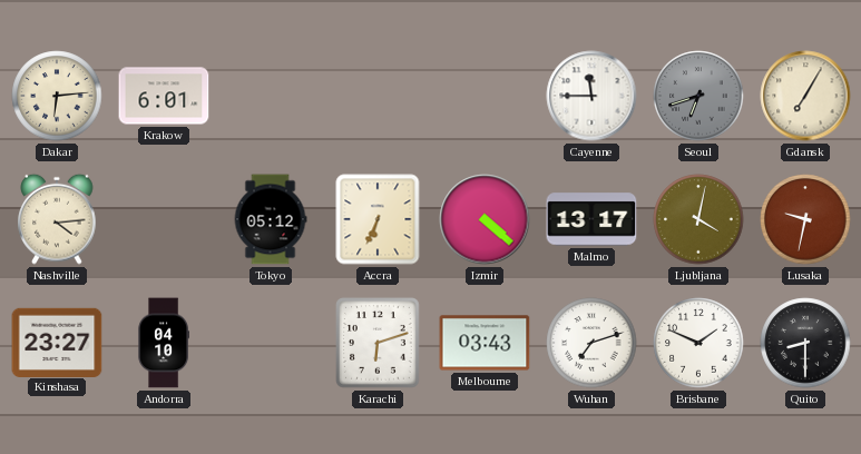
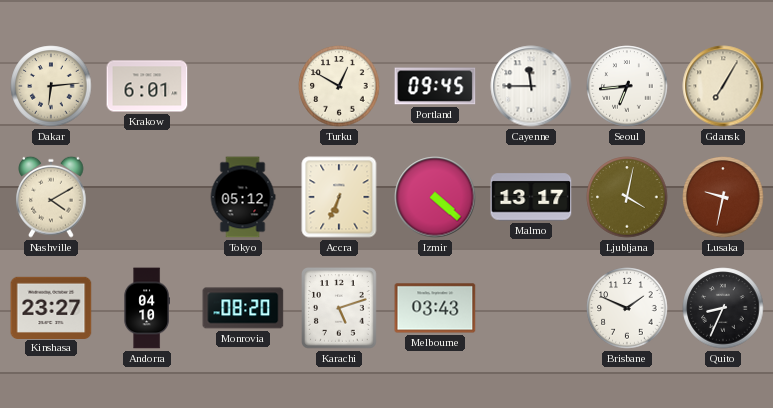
Turku: none -> 12:50
Portland: none -> 09:45
Seoul: 6:42 -> 6:44
Seoul dial: grey -> white
Nashville: 4:14 -> 4:10
Monrovia: none -> 08:20
Karachi: 6:12 -> 5:12
Wuhan: 7:12 -> none
Quito: 8:30 -> 8:34
